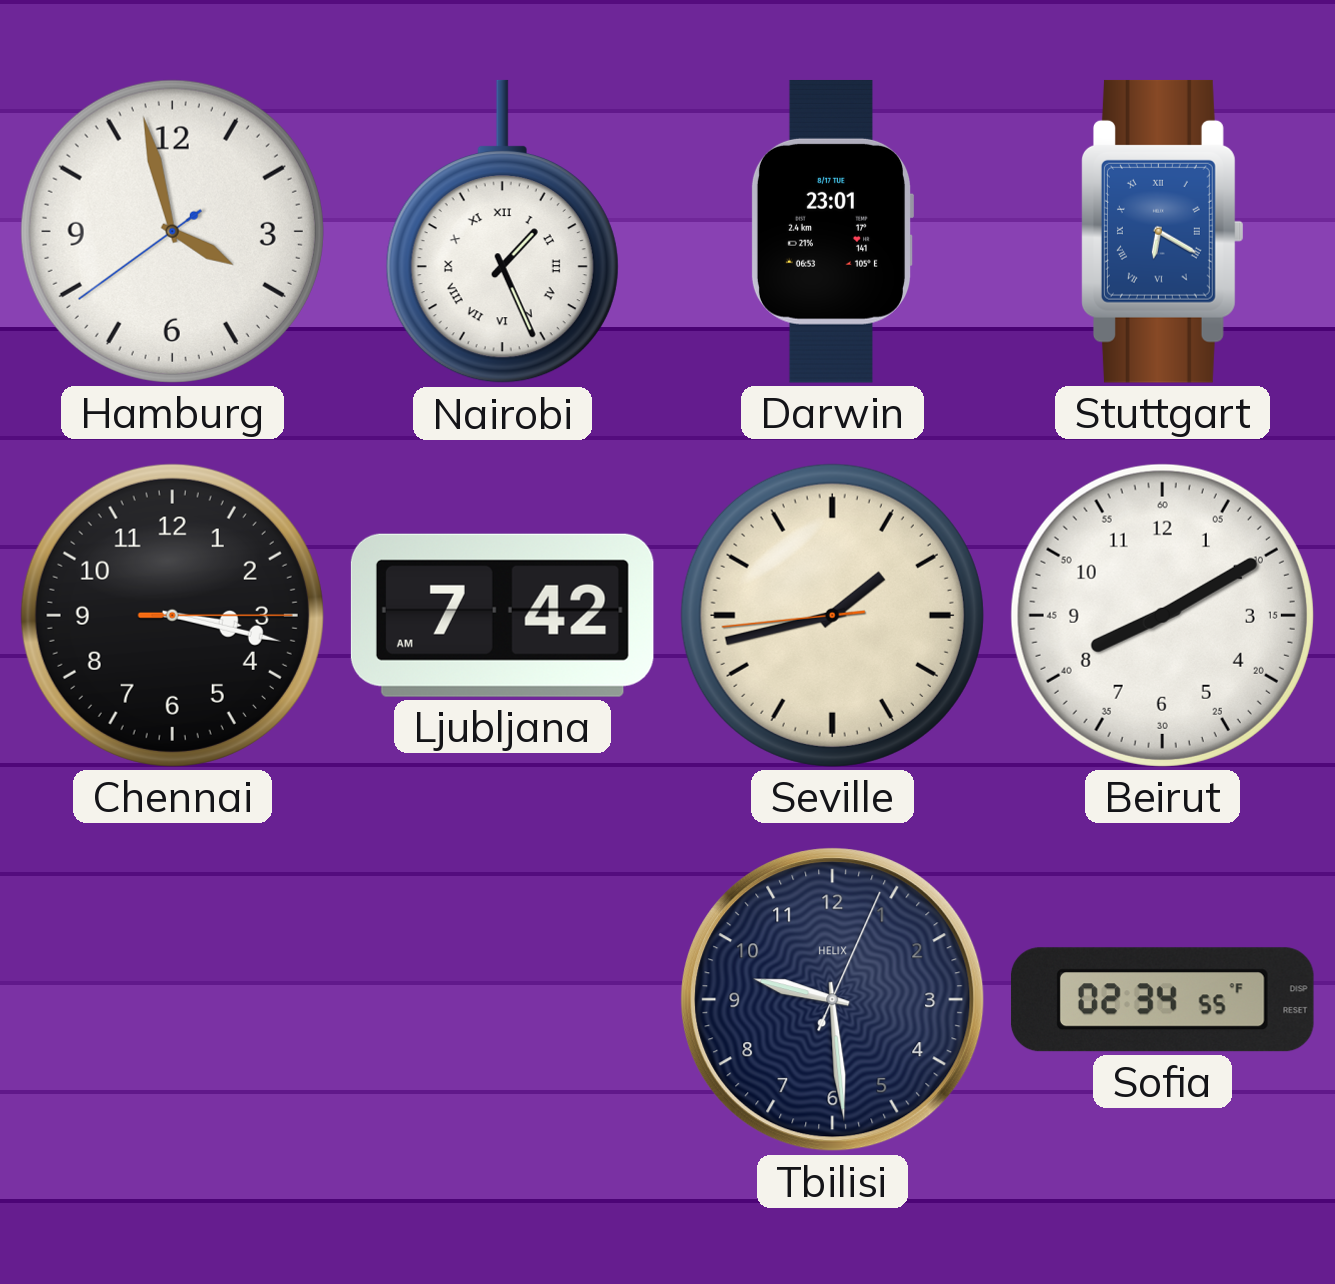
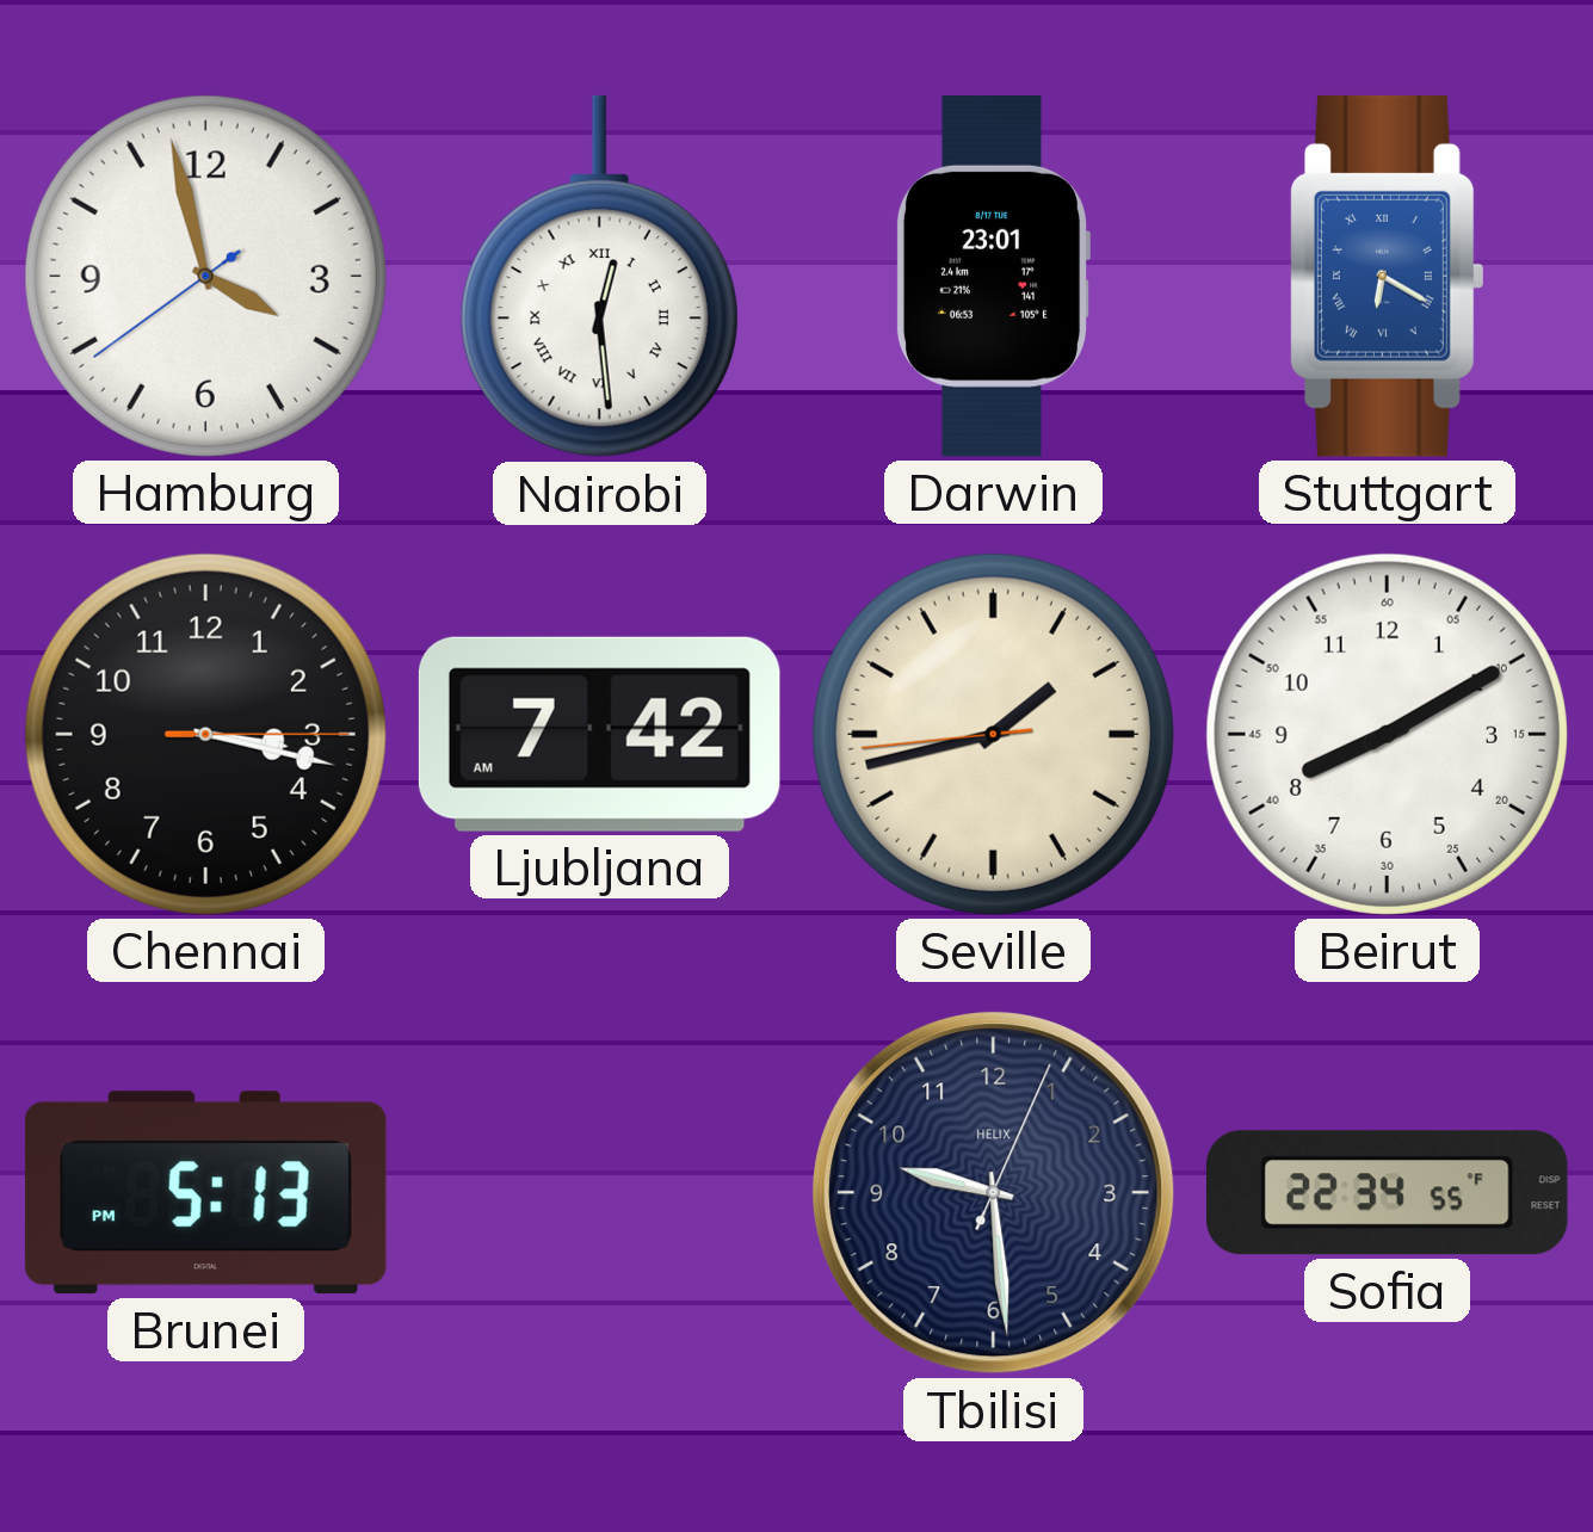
Nairobi: 1:26 -> 12:29
Brunei: none -> 5:13
Sofia: 02:34 -> 22:34
